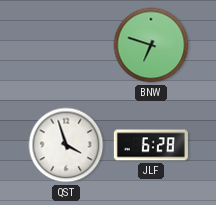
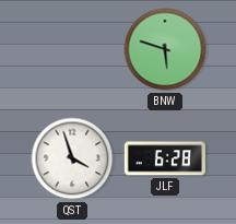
BNW: 6:48 -> 5:48
